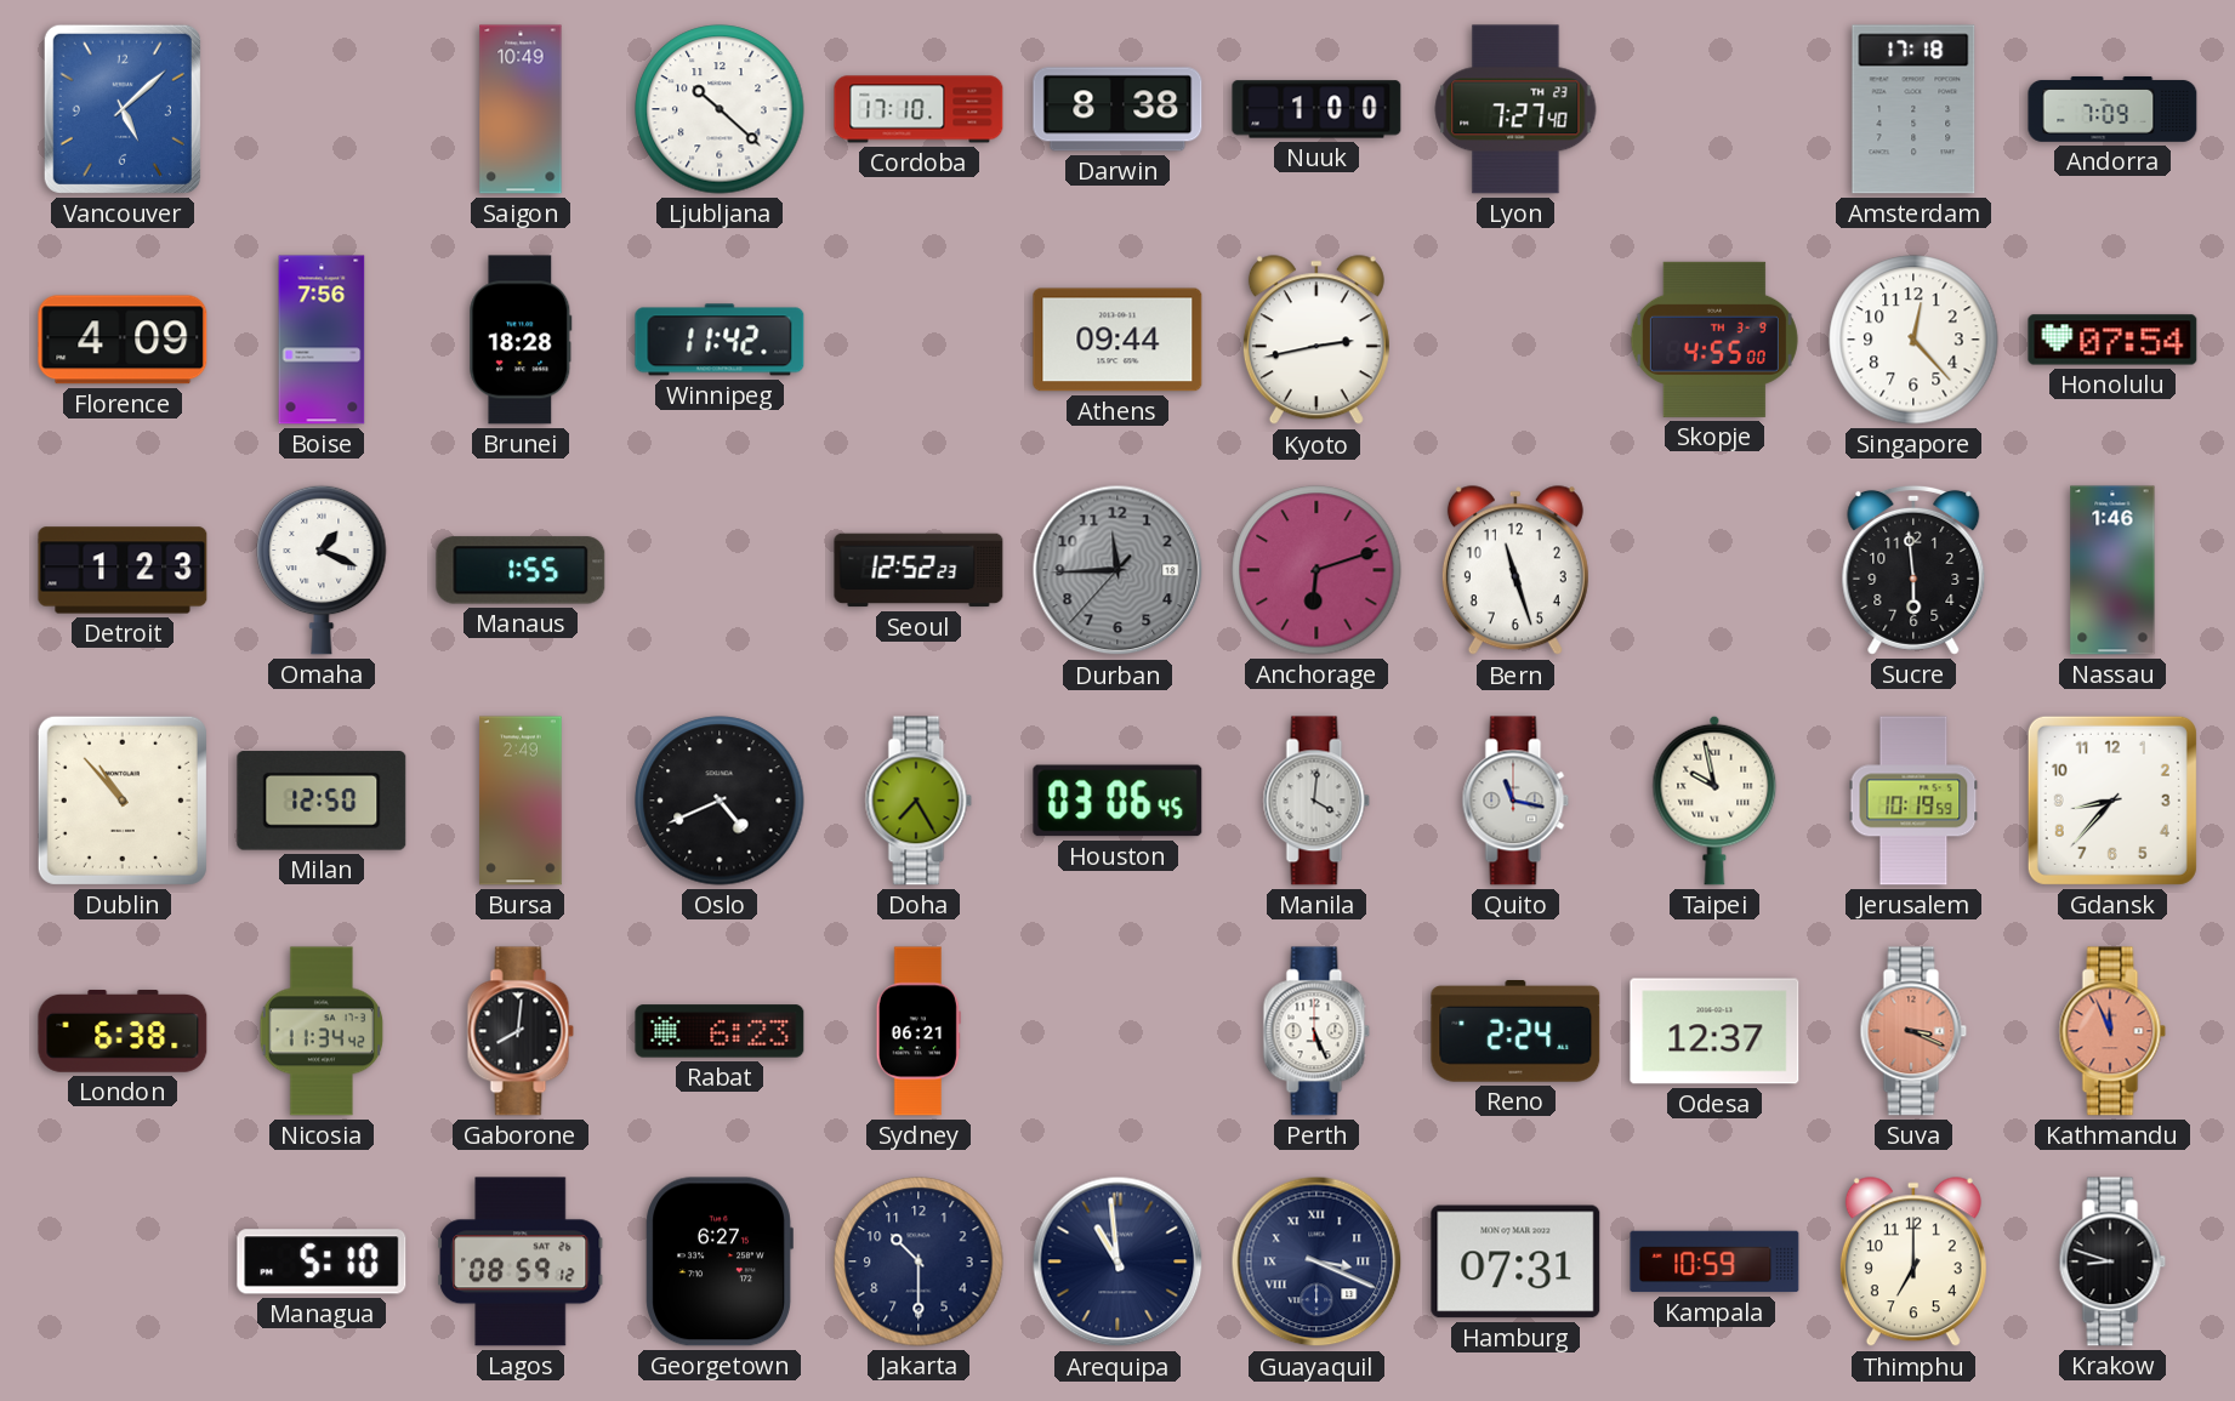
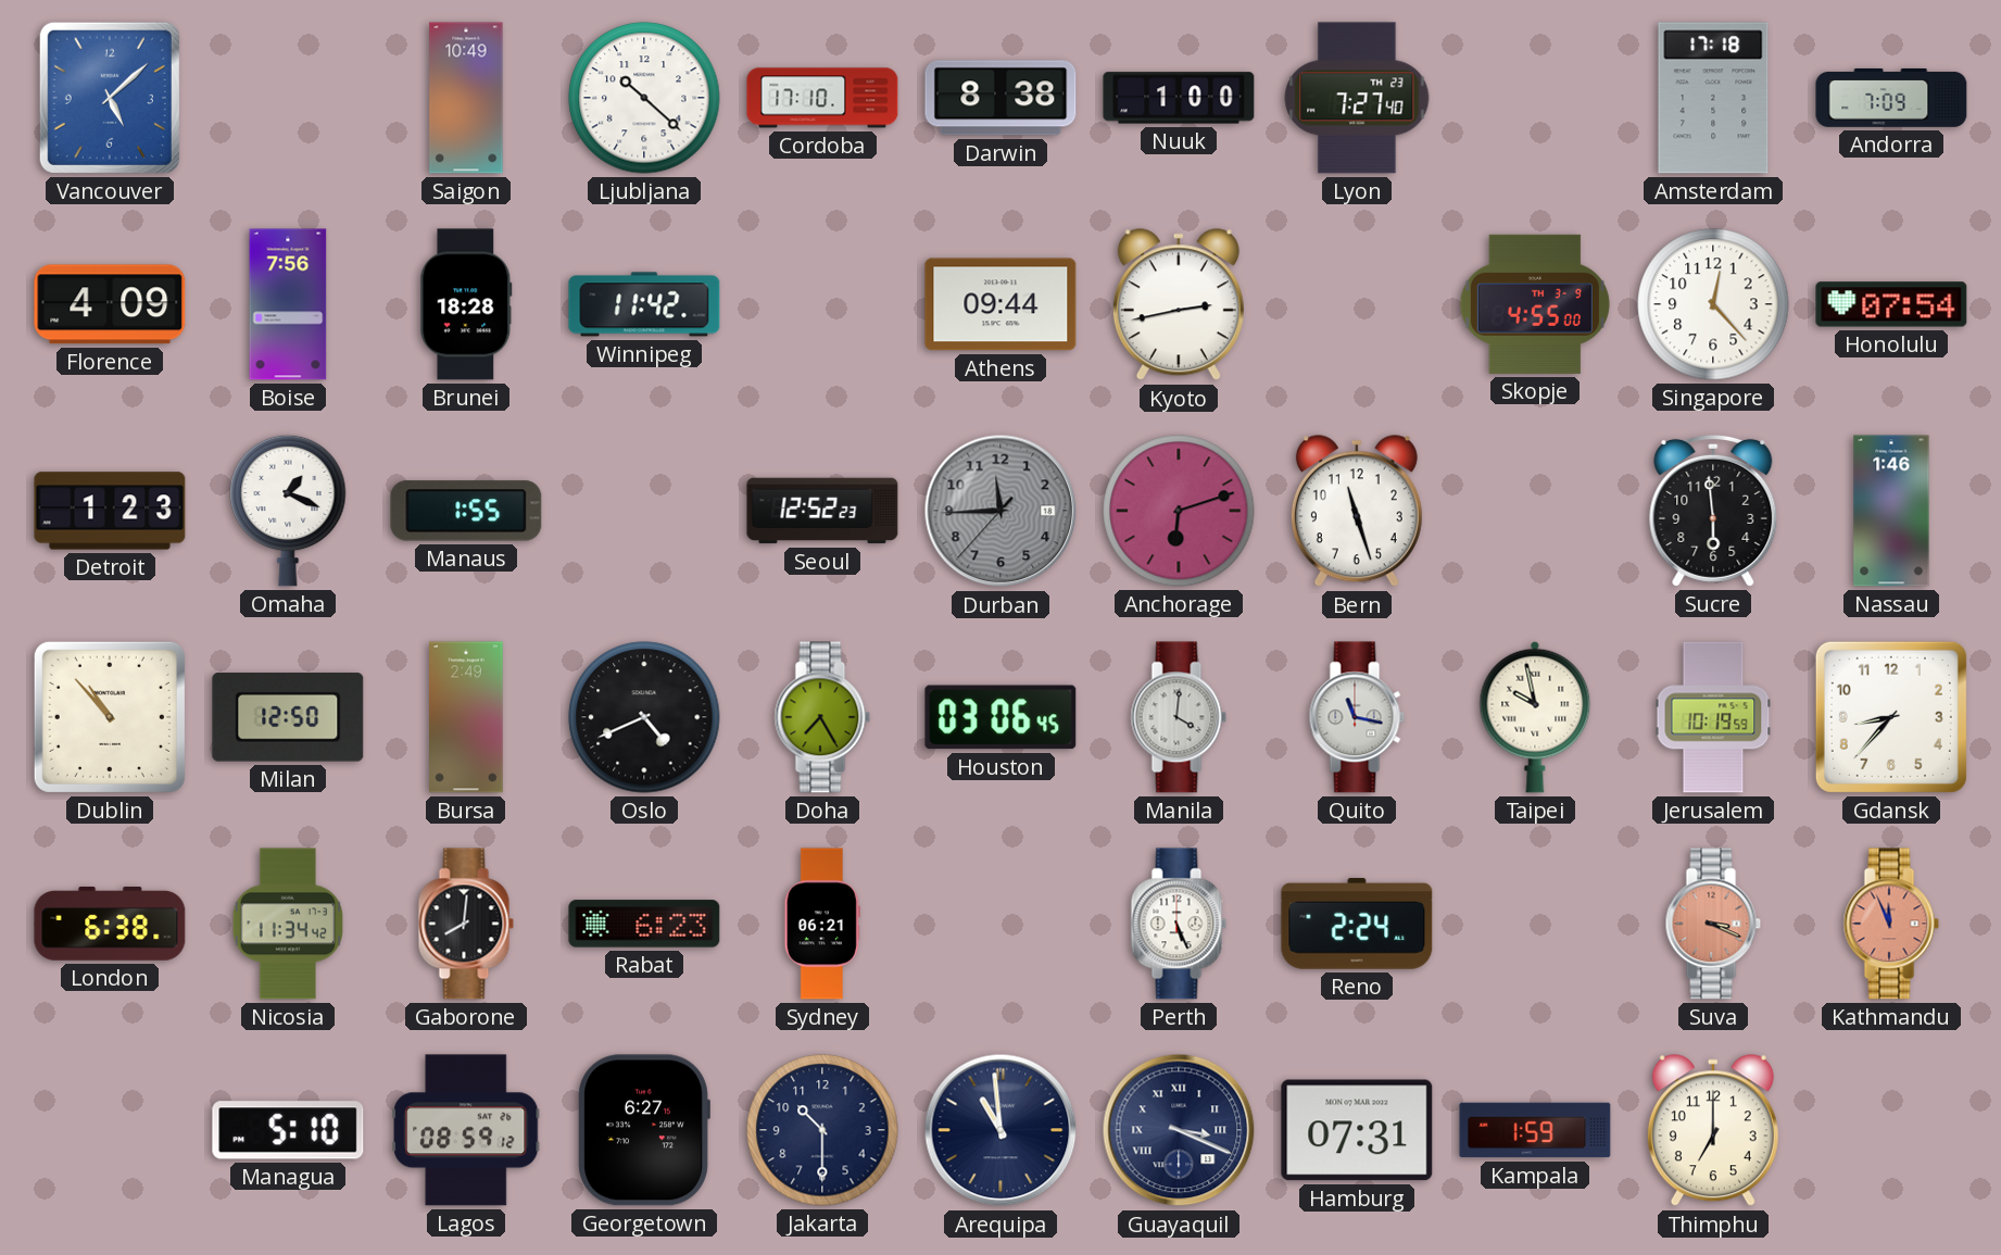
Odesa: 12:37 -> none
Kampala: 10:59 -> 1:59
Krakow: 8:48 -> none
